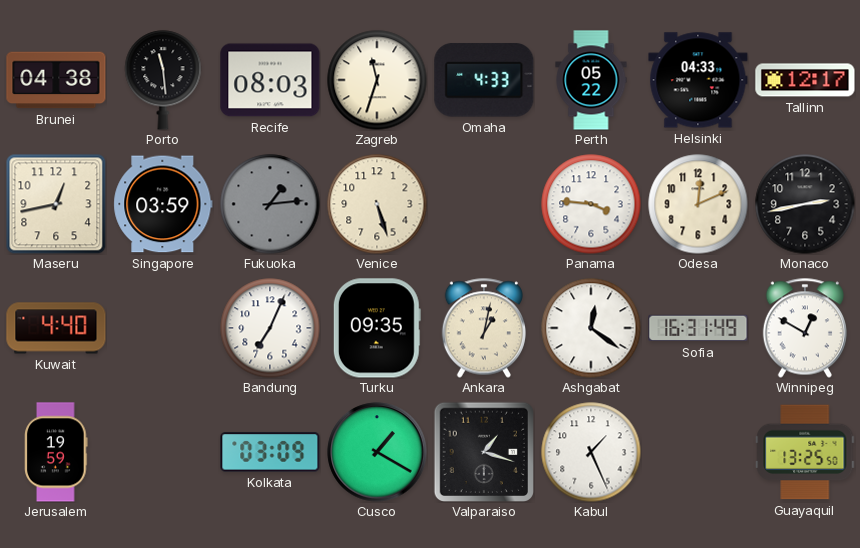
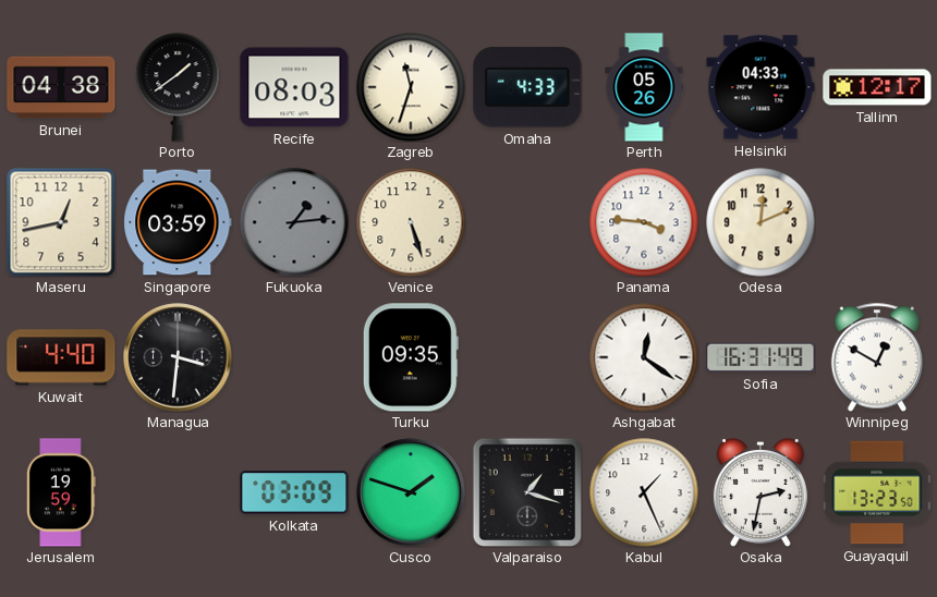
Porto: 11:29 -> 1:39
Perth: 05:22 -> 05:26
Monaco: 2:43 -> none
Managua: none -> 3:31
Bandung: 7:04 -> none
Ankara: 1:02 -> none
Cusco: 1:20 -> 1:48
Osaka: none -> 2:32
Guayaquil: 13:25 -> 13:23
